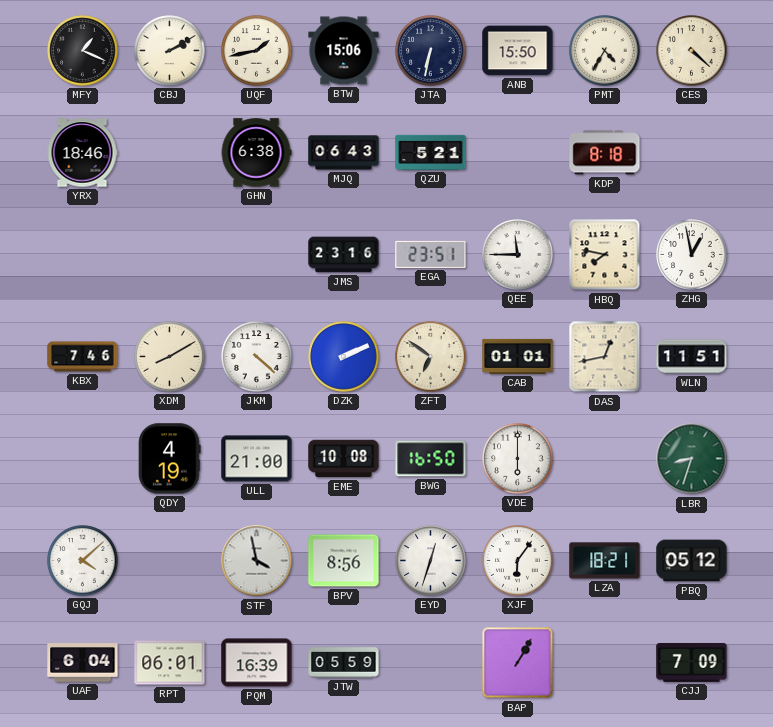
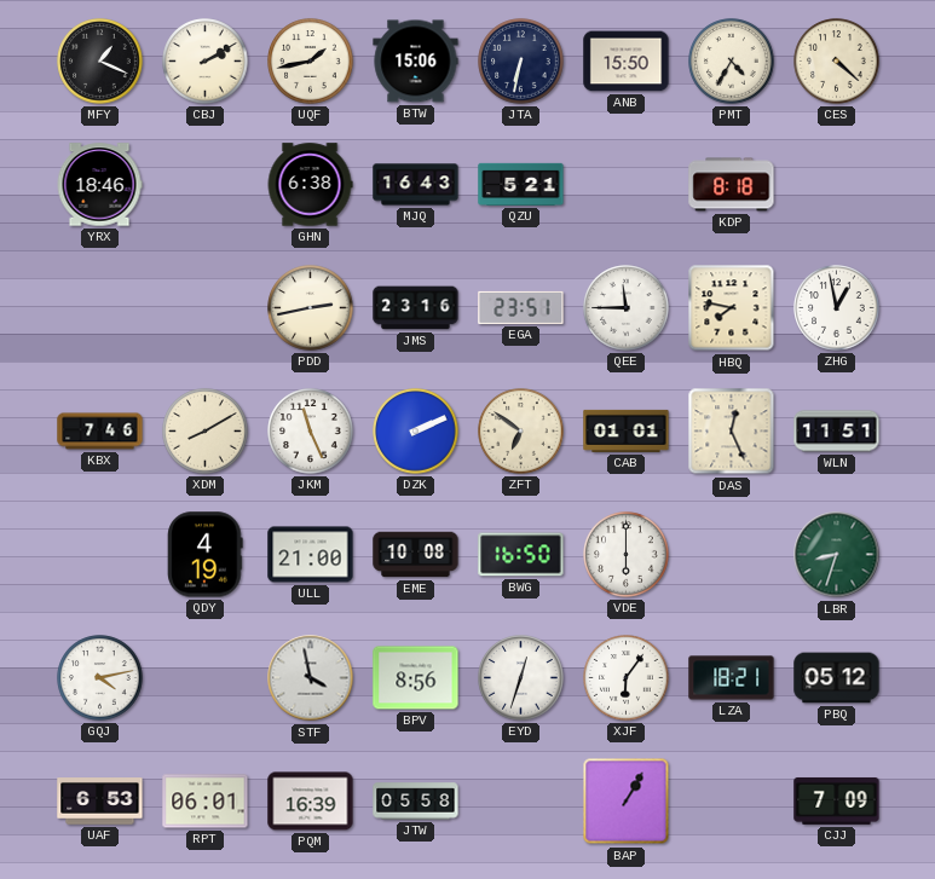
MJQ: 06:43 -> 16:43
PDD: none -> 2:43
JKM: 4:22 -> 11:26
DAS: 12:43 -> 12:26
GQJ: 4:08 -> 4:13
UAF: 6:04 -> 6:53
JTW: 05:59 -> 05:58
